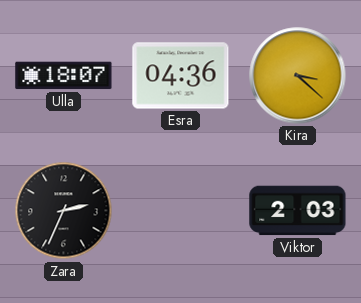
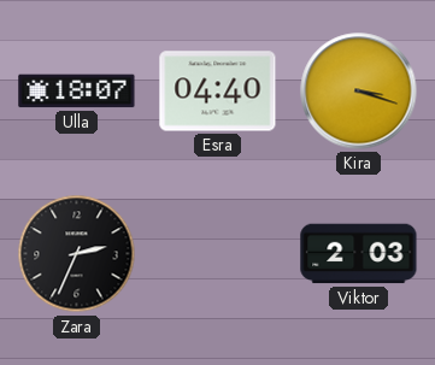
Esra: 04:36 -> 04:40
Kira: 3:22 -> 3:18
